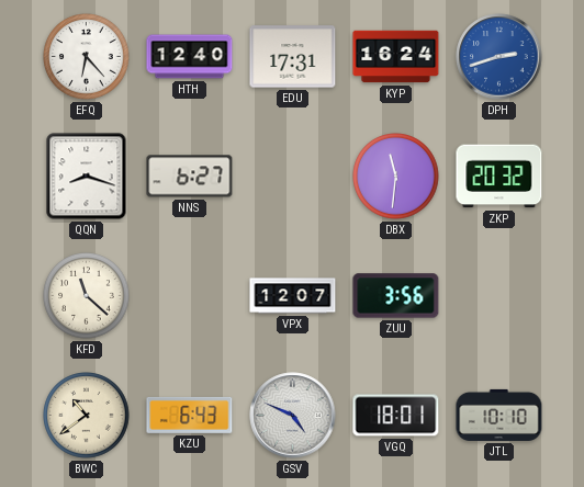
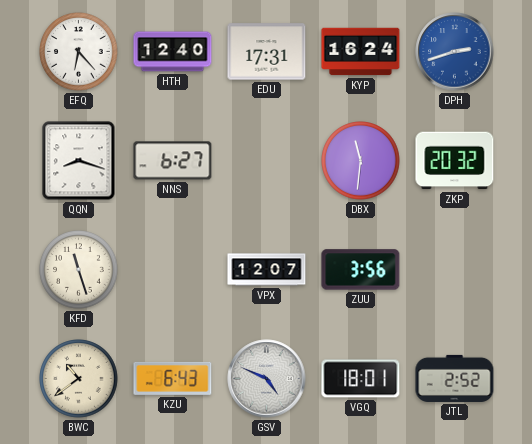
KFD: 11:22 -> 11:27
JTL: 10:10 -> 2:52
